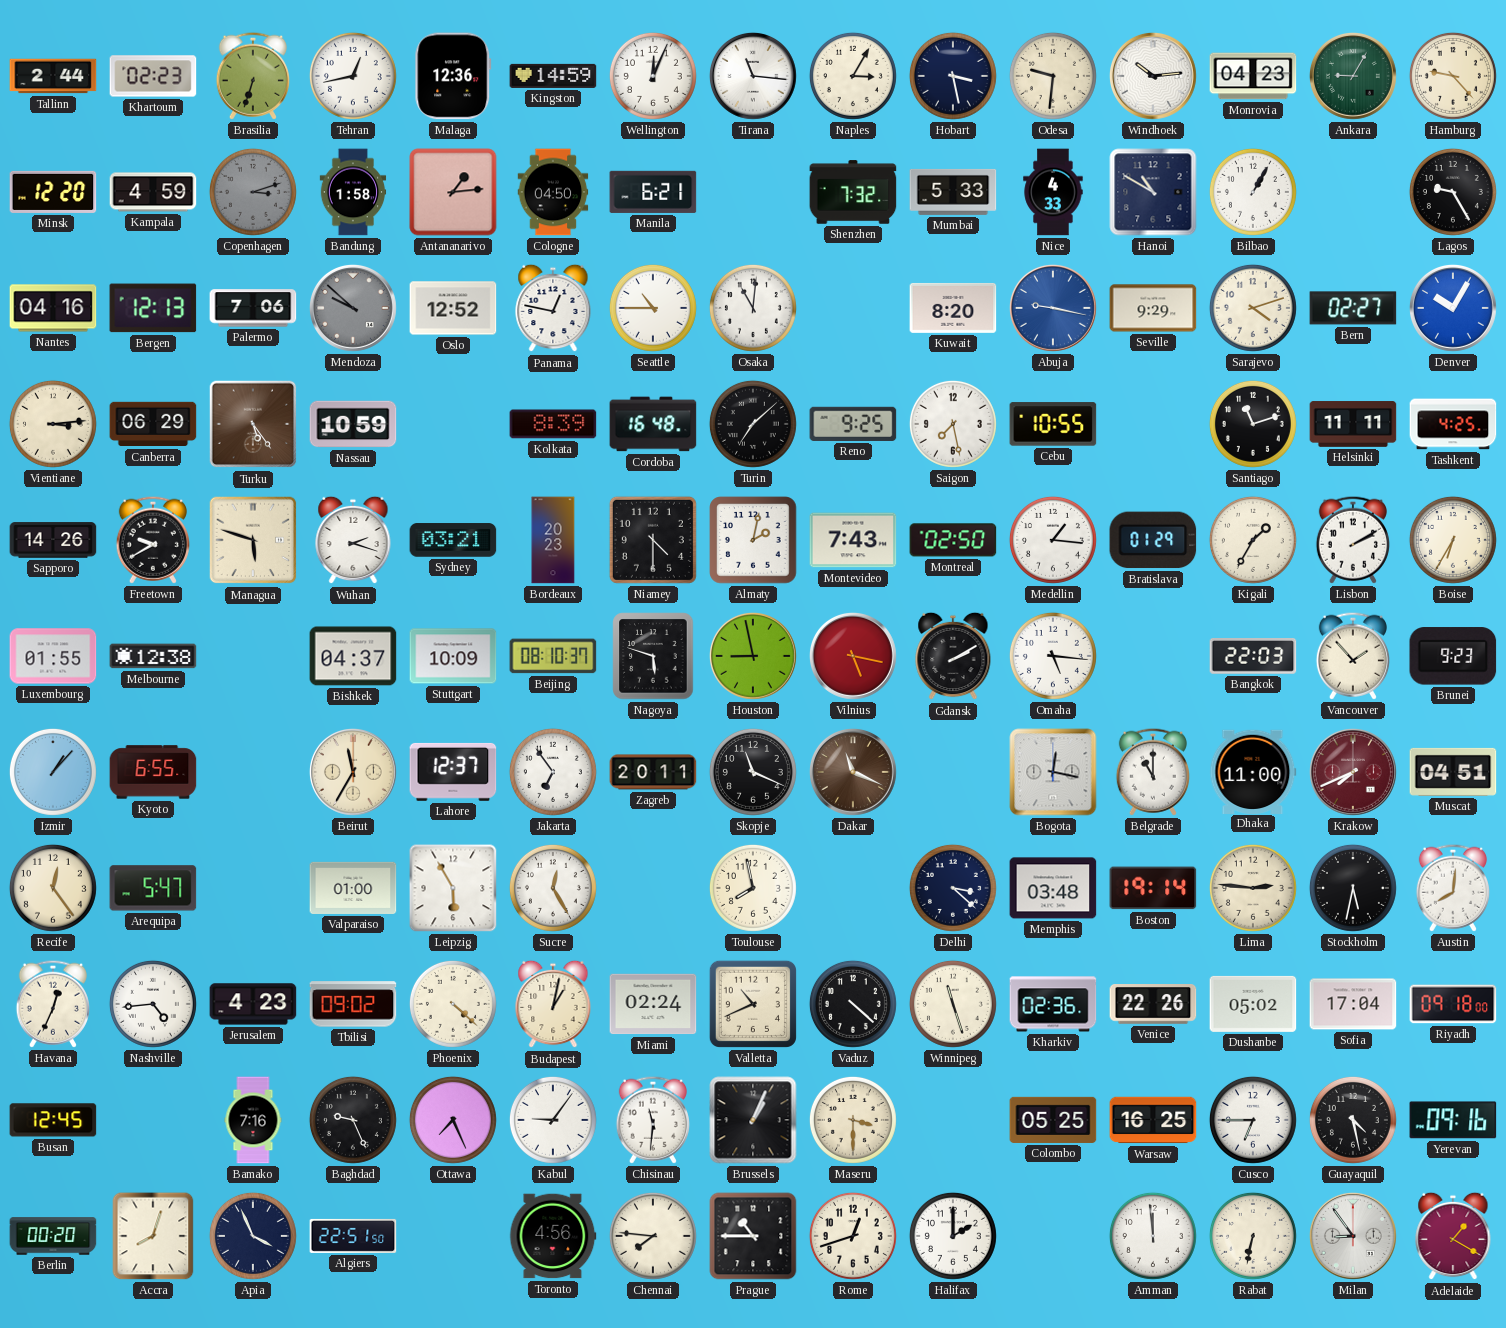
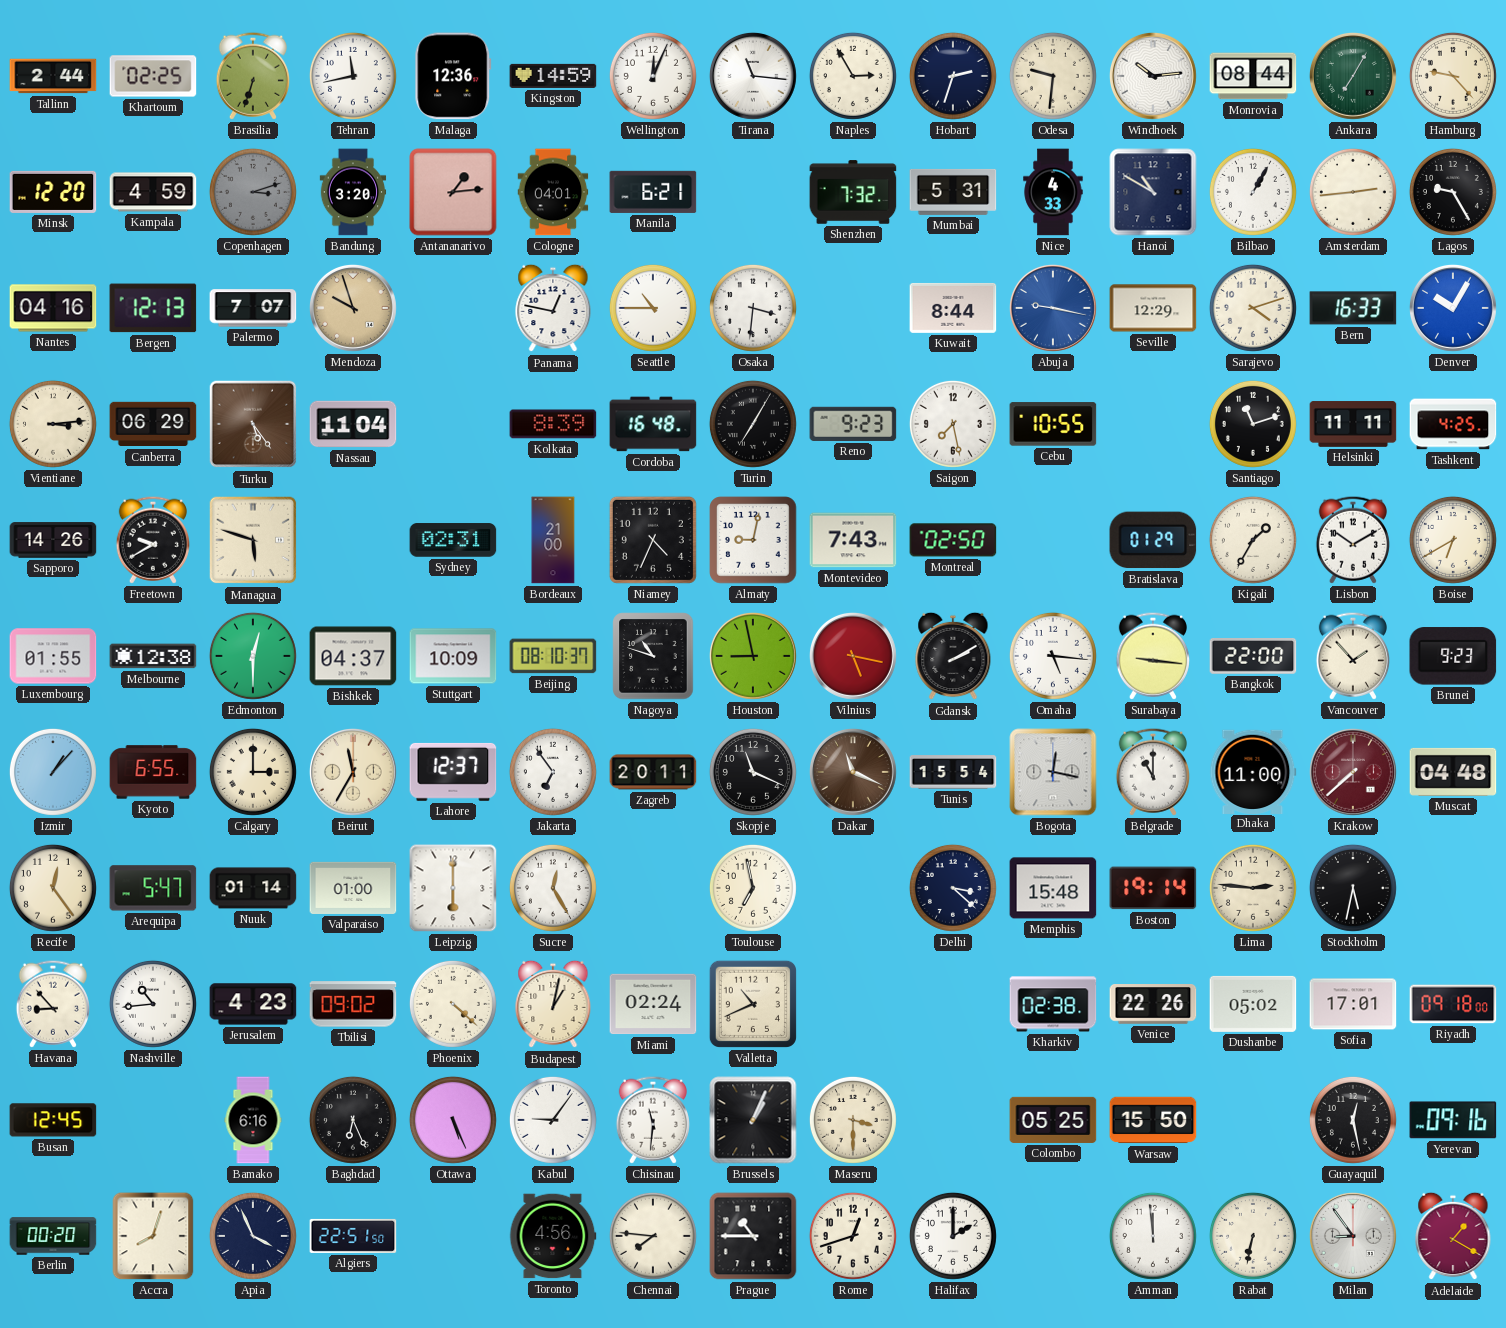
Khartoum: 02:23 -> 02:25
Tehran: 12:43 -> 11:43
Naples: 3:05 -> 2:55
Hobart: 3:28 -> 2:33
Monrovia: 04:23 -> 08:44
Ankara: 9:05 -> 7:05
Bandung: 1:58 -> 3:20
Cologne: 04:50 -> 04:01
Mumbai: 5:33 -> 5:31
Amsterdam: none -> 2:44
Palermo: 7:06 -> 7:07
Mendoza: 9:52 -> 9:57
Mendoza dial: grey -> champagne
Oslo: 12:52 -> none
Osaka: 11:01 -> 3:31
Kuwait: 8:20 -> 8:44
Seville: 9:29 -> 12:29
Bern: 02:27 -> 16:33
Nassau: 10:59 -> 11:04
Turin: 7:08 -> 7:05
Reno: 9:25 -> 9:23
Wuhan: 2:18 -> none
Sydney: 03:21 -> 02:31
Bordeaux: 20:23 -> 21:00
Niamey: 4:30 -> 4:34
Almaty: 2:02 -> 9:02
Medellin: 1:16 -> none
Lisbon: 2:10 -> 10:10
Boise: 6:35 -> 6:40
Edmonton: none -> 12:30
Nagoya: 5:48 -> 10:48
Surabaya: none -> 9:16
Bangkok: 22:03 -> 22:00
Calgary: none -> 3:00
Tunis: none -> 15:54
Krakow: 7:41 -> 7:38
Muscat: 04:51 -> 04:48
Nuuk: none -> 01:14
Leipzig: 5:55 -> 6:00
Toulouse: 7:58 -> 6:58
Memphis: 03:48 -> 15:48
Austin: 8:01 -> none
Havana: 12:34 -> 8:53
Nashville: 4:44 -> 10:44
Vaduz: 4:22 -> none
Winnipeg: 11:27 -> none
Kharkiv: 02:36 -> 02:38
Sofia: 17:04 -> 17:01
Bamako: 7:16 -> 6:16
Baghdad: 9:26 -> 6:26
Ottawa: 7:26 -> 5:26
Warsaw: 16:25 -> 15:50
Cusco: 6:45 -> none
Guayaquil: 4:28 -> 12:28
